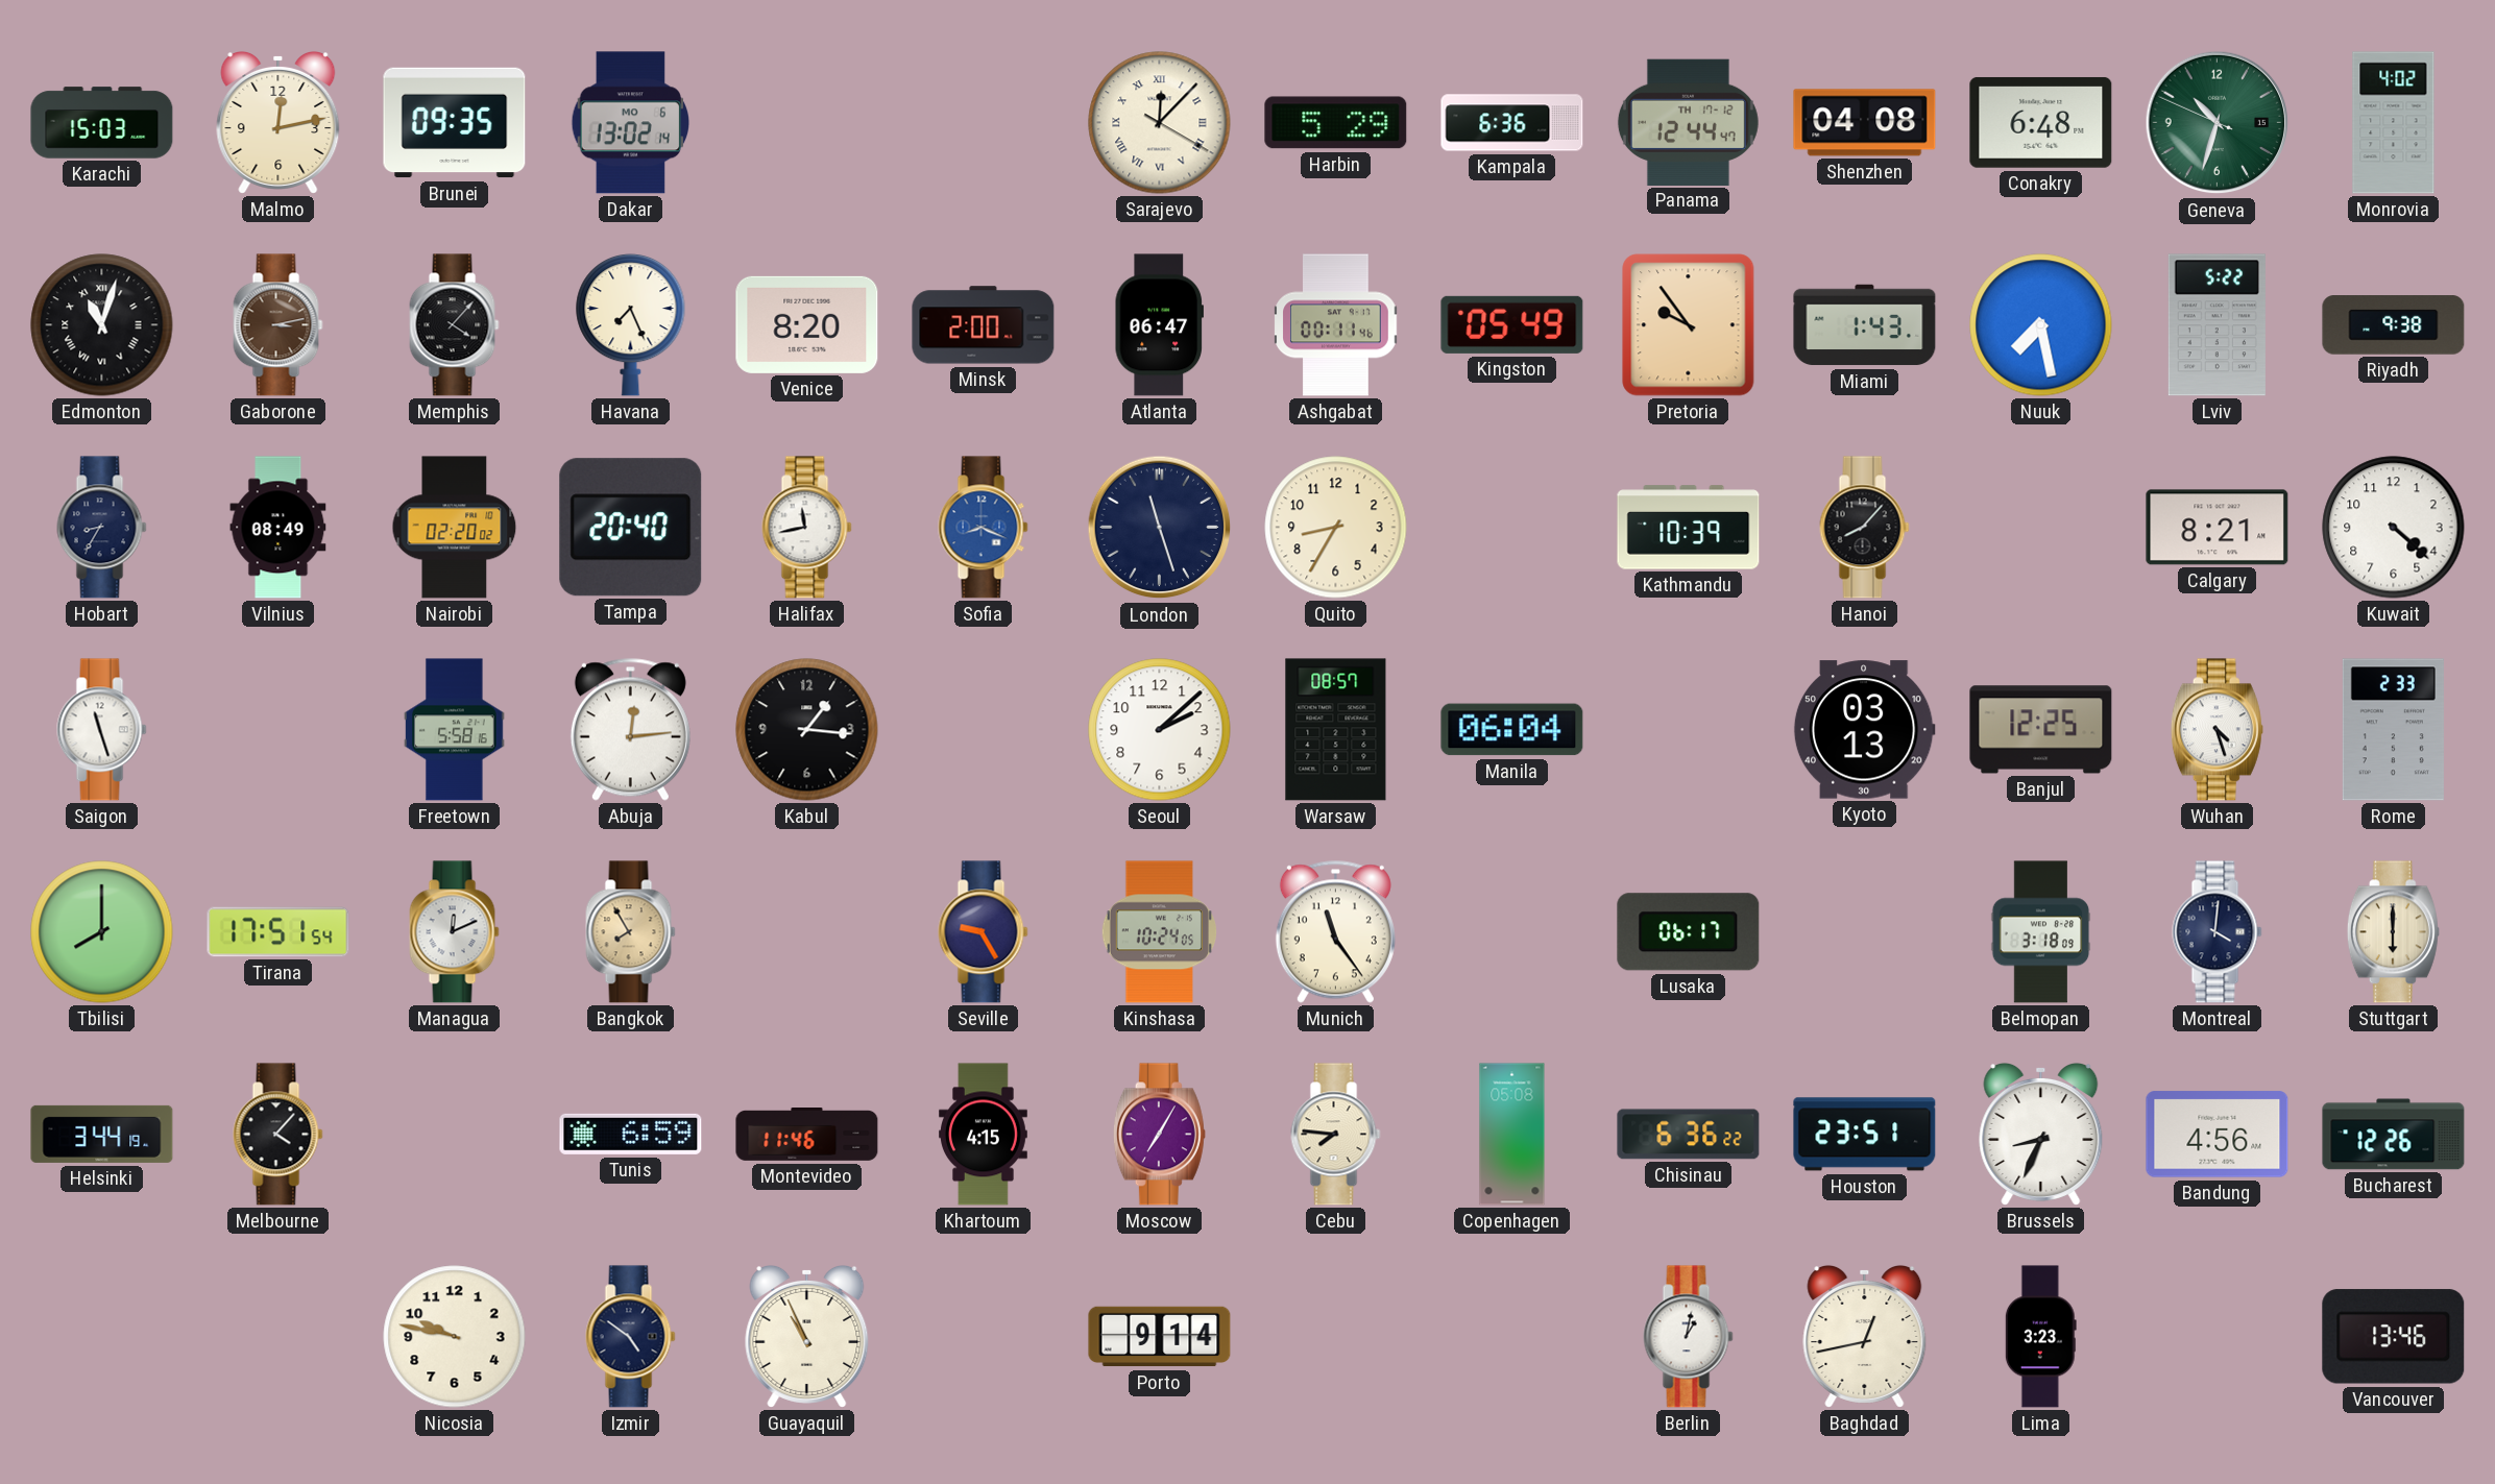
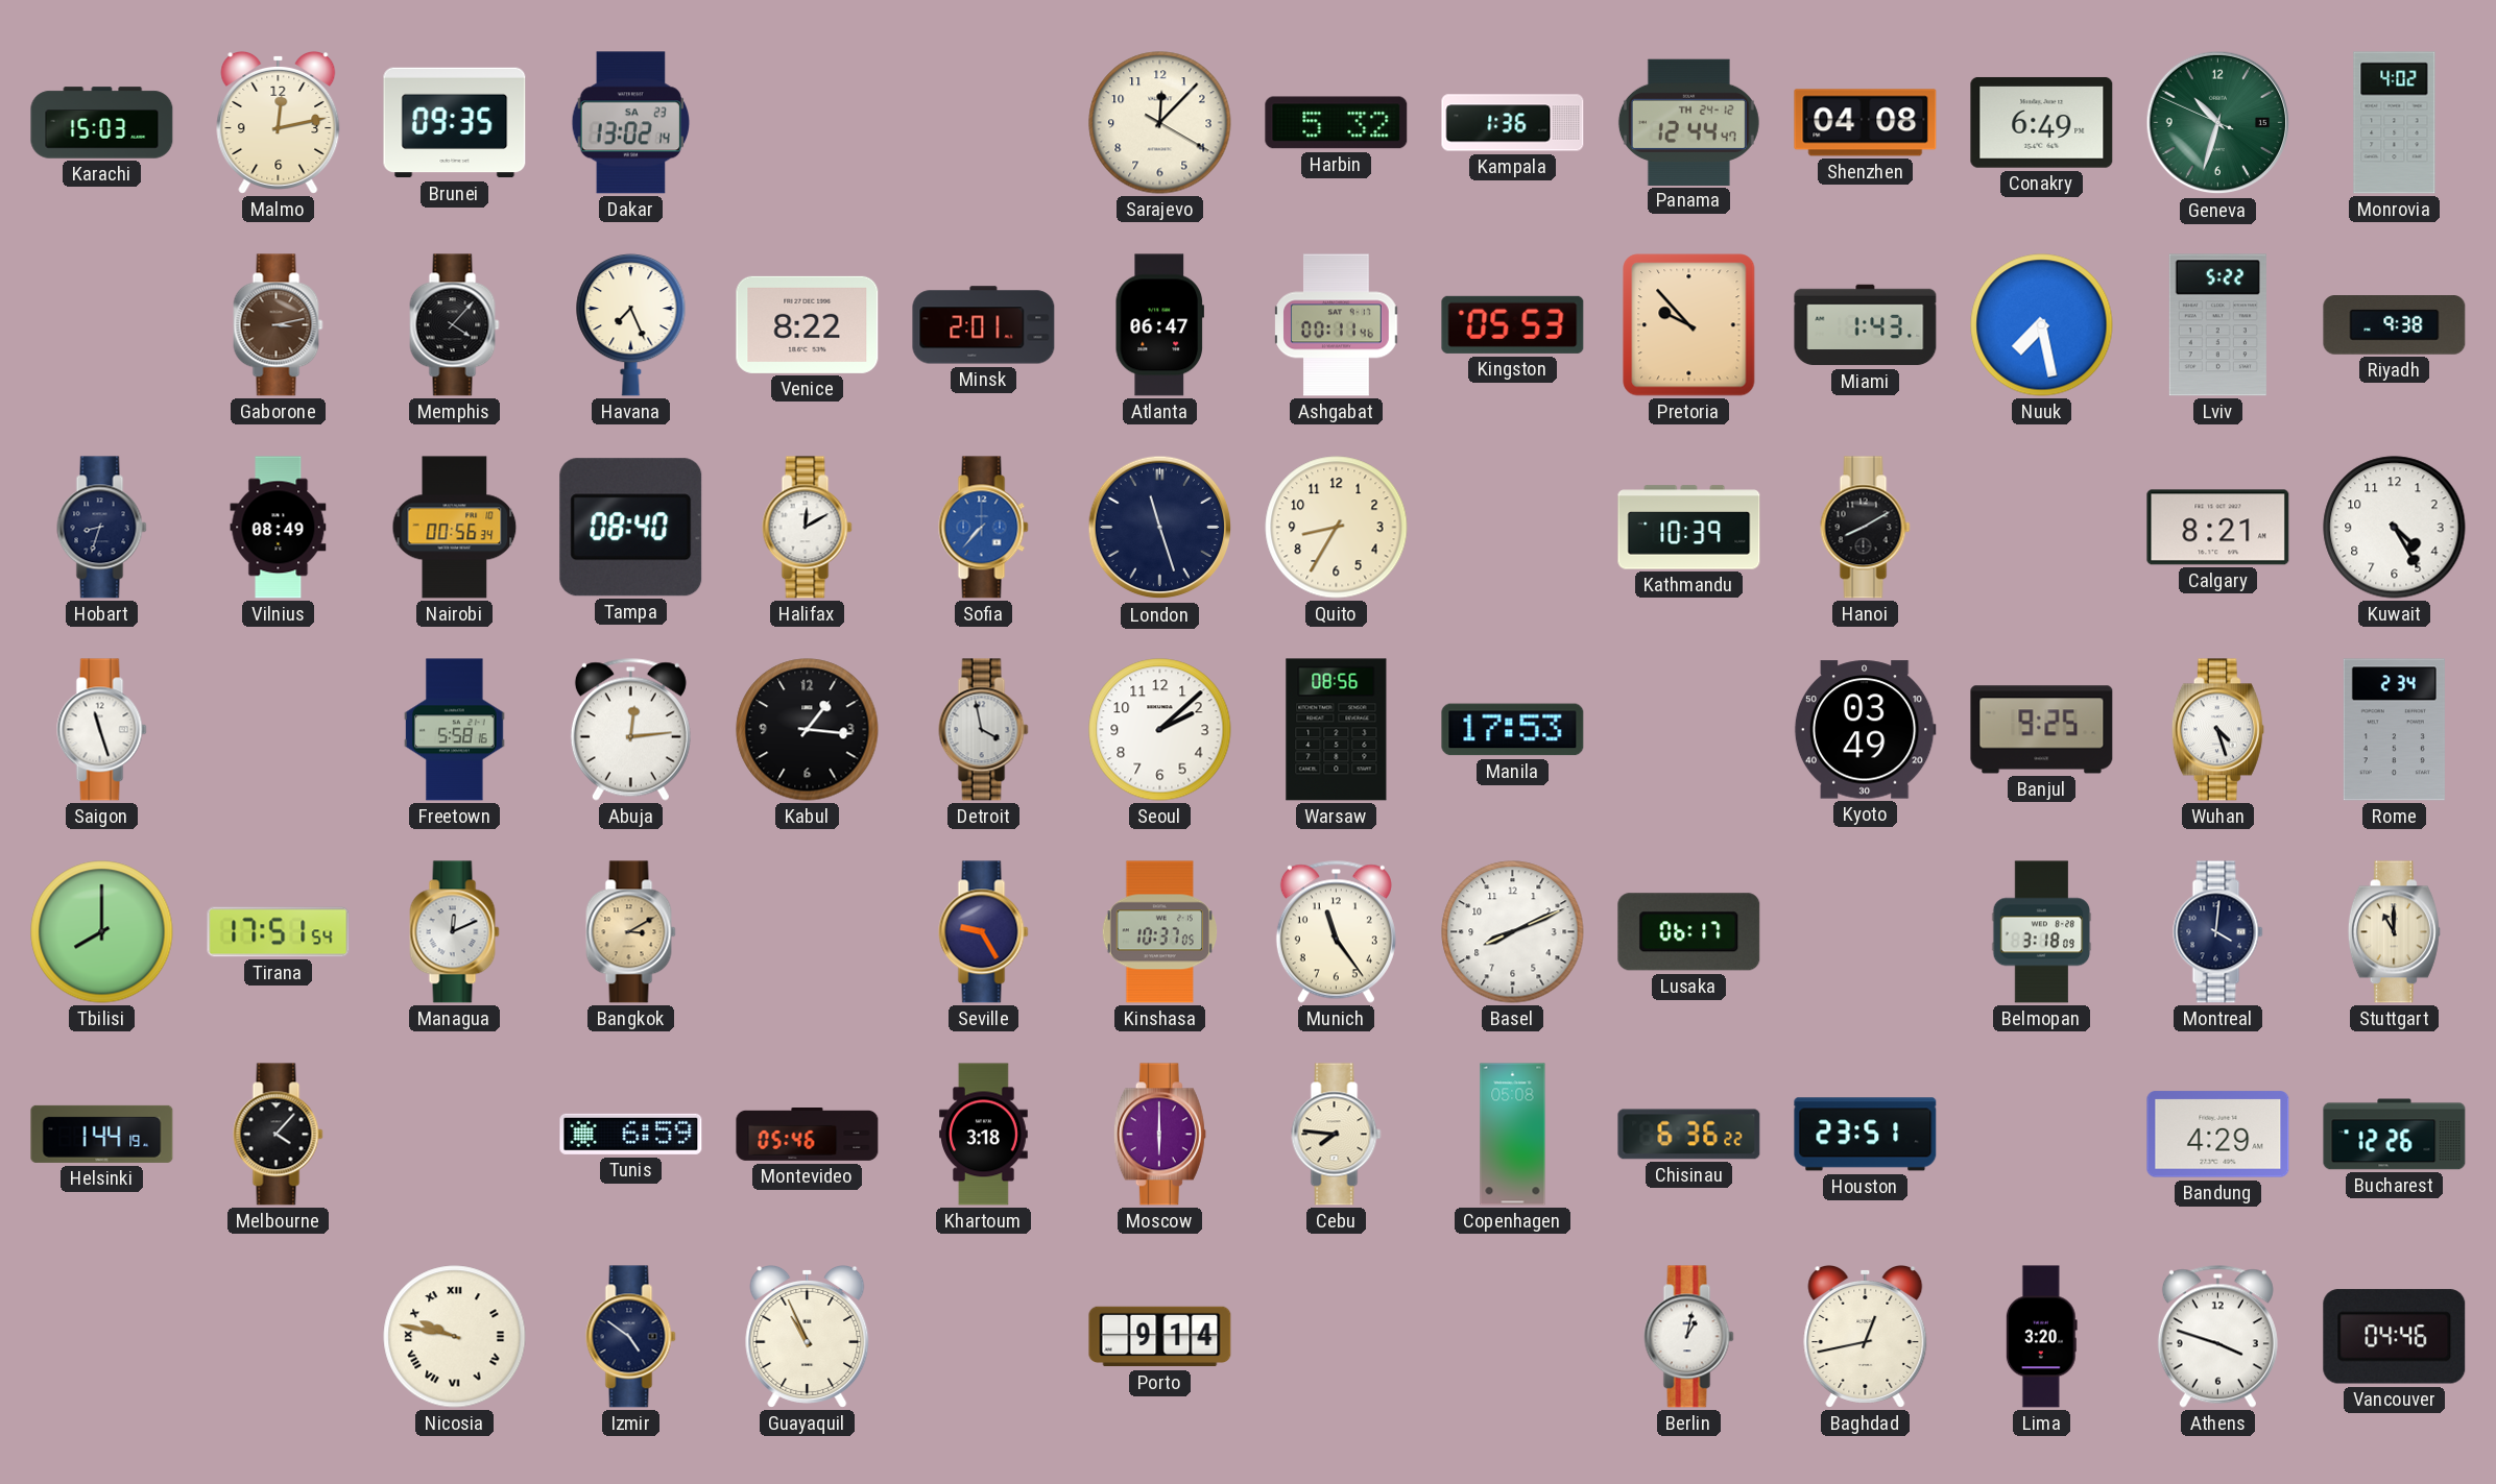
Dakar date: MO 6 -> SA 23
Sarajevo numerals: Roman -> Arabic
Harbin: 5:29 -> 5:32
Kampala: 6:36 -> 1:36
Panama date: TH 17-12 -> TH 24-12
Conakry: 6:48 -> 6:49
Edmonton: 11:03 -> none
Venice: 8:20 -> 8:22
Minsk: 2:00 -> 2:01
Kingston: 05:49 -> 05:53
Pretoria: 9:54 -> 9:53
Hobart: 8:35 -> 8:33
Nairobi: 02:20 -> 00:56
Tampa: 20:40 -> 08:40
Halifax: 11:43 -> 12:10
Sofia: 8:19 -> 7:37
Hanoi: 8:07 -> 8:10
Kuwait: 4:22 -> 4:25
Detroit: none -> 3:58
Warsaw: 08:57 -> 08:56
Manila: 06:04 -> 17:53
Kyoto: 03:13 -> 03:49
Banjul: 12:25 -> 9:25
Rome: 2:33 -> 2:34
Bangkok: 7:55 -> 3:10
Kinshasa: 10:24 -> 10:37
Basel: none -> 8:11
Stuttgart: 6:00 -> 11:00
Helsinki: 3:44 -> 1:44
Montevideo: 11:46 -> 05:46
Khartoum: 4:15 -> 3:18
Moscow: 7:05 -> 6:00
Brussels: 8:34 -> none
Bandung: 4:56 -> 4:29
Nicosia numerals: Arabic -> Roman
Lima: 3:23 -> 3:20
Athens: none -> 3:48
Vancouver: 13:46 -> 04:46
